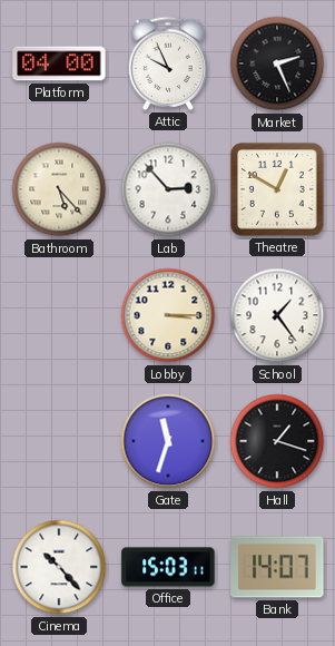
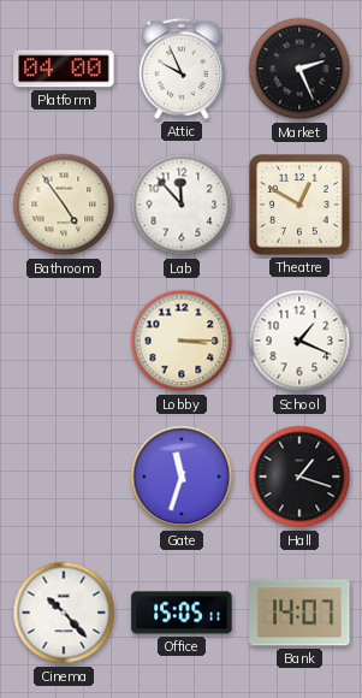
Bathroom: 5:23 -> 4:54
Lab: 2:53 -> 11:53
School: 1:24 -> 1:19
Office: 15:03 -> 15:05
